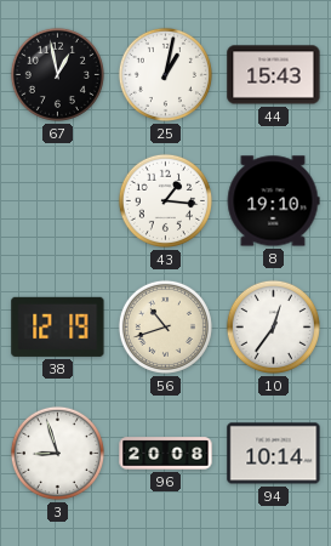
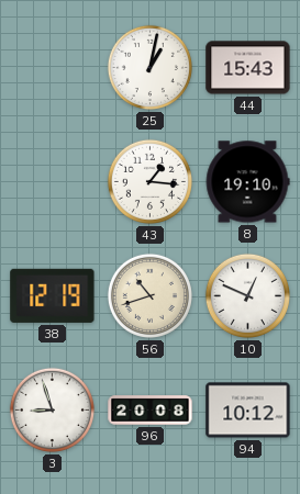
67: 12:58 -> none
10: 12:36 -> 12:49
94: 10:14 -> 10:12
